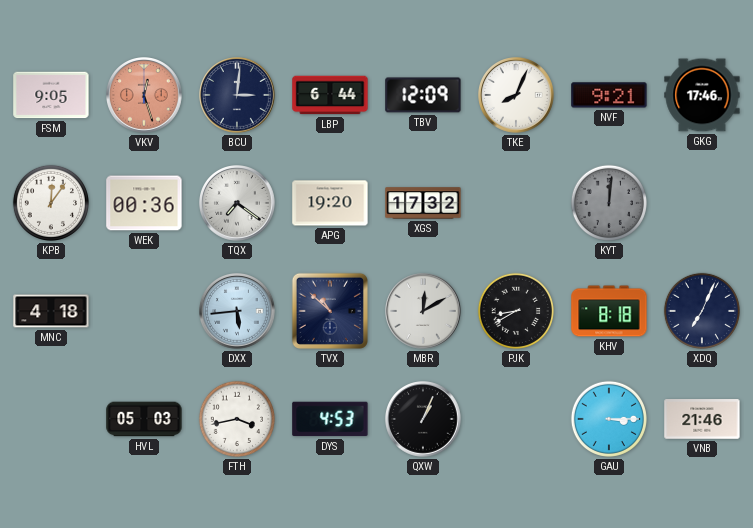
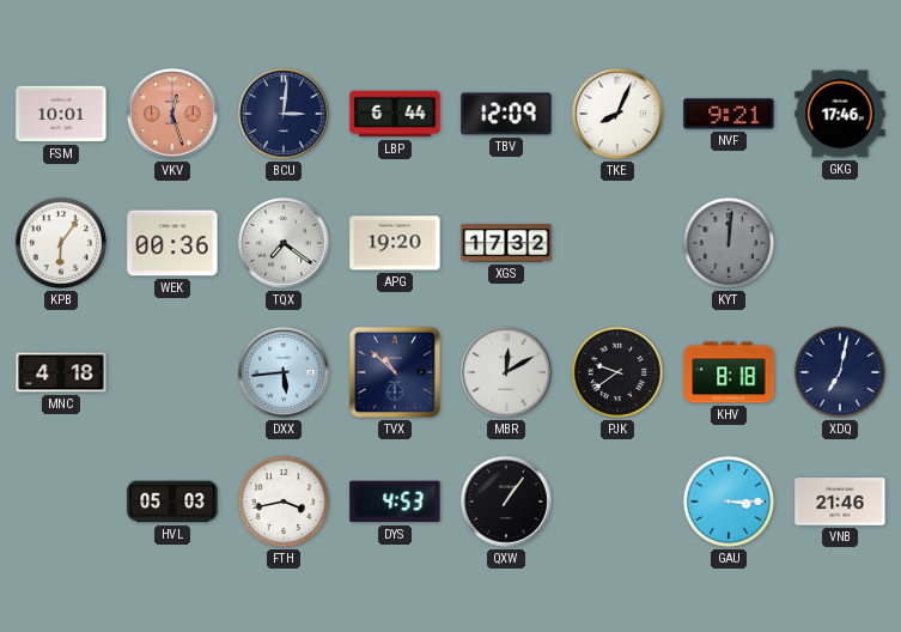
FSM: 9:05 -> 10:01
KPB: 12:06 -> 6:06
PJK: 8:40 -> 9:39
XDQ: 7:04 -> 7:02
QXW: 1:04 -> 1:06
